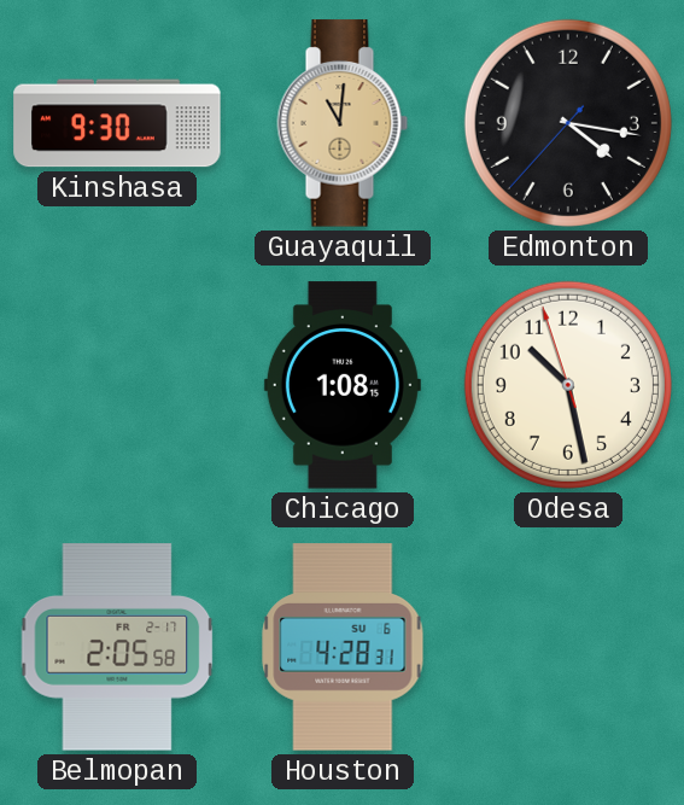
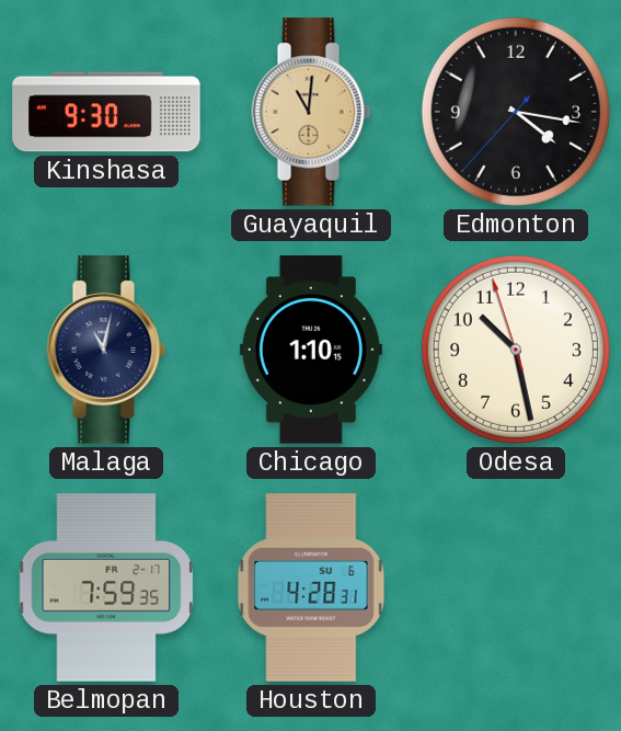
Malaga: none -> 11:02
Chicago: 1:08 -> 1:10
Belmopan: 2:05 -> 7:59
